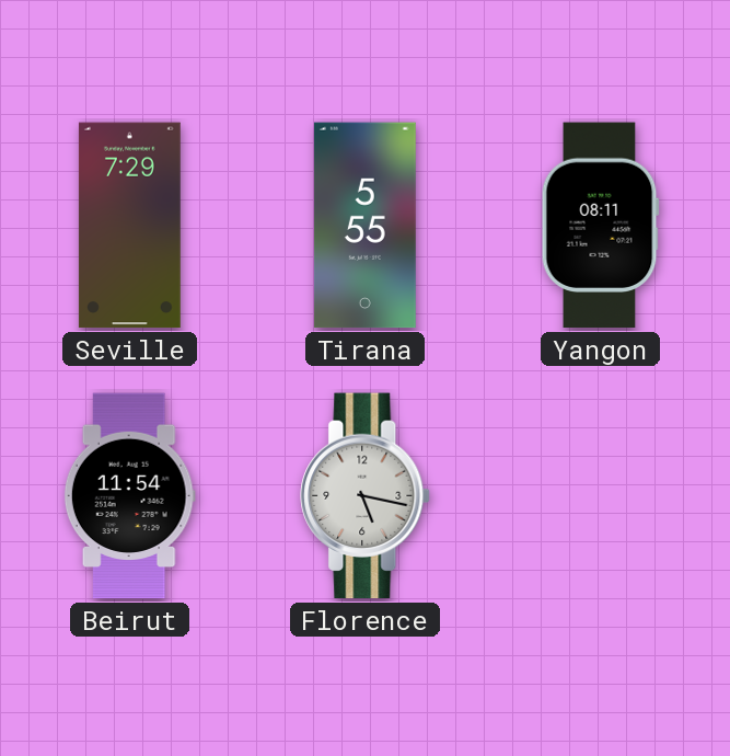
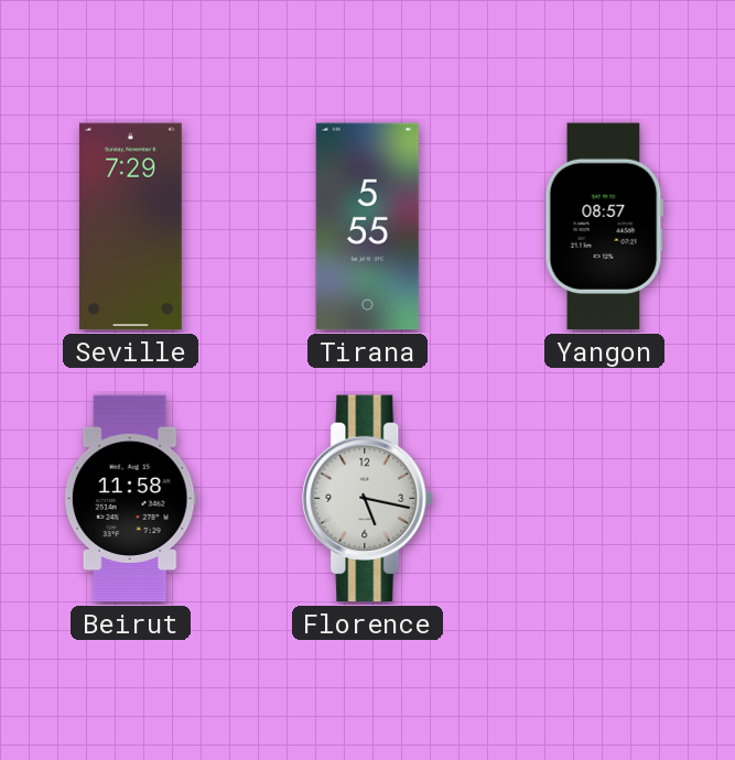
Yangon: 08:11 -> 08:57
Beirut: 11:54 -> 11:58
